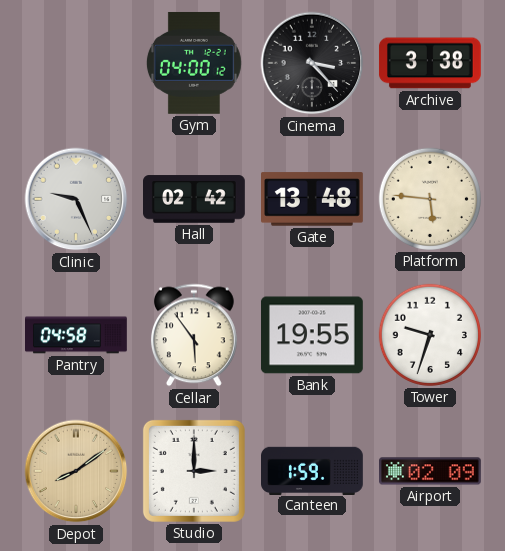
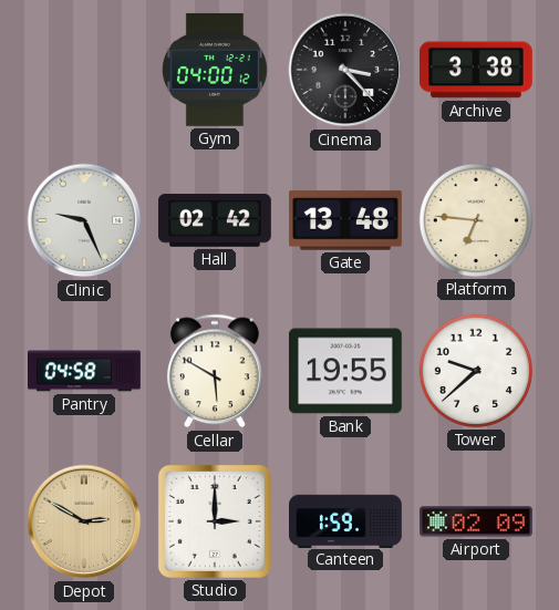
Platform: 5:46 -> 6:46
Cellar: 5:54 -> 5:50
Tower: 9:33 -> 9:38
Depot: 8:09 -> 2:50
